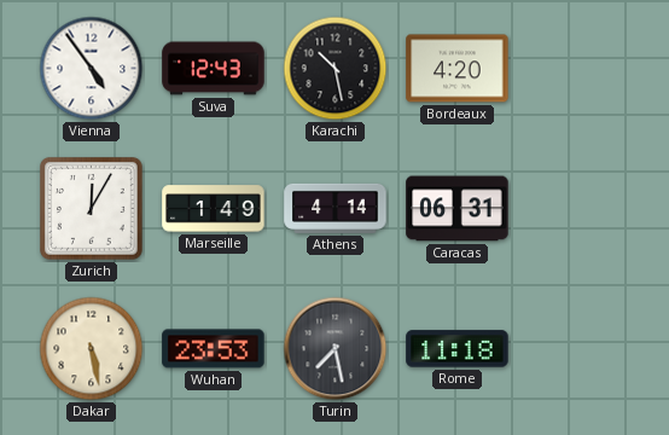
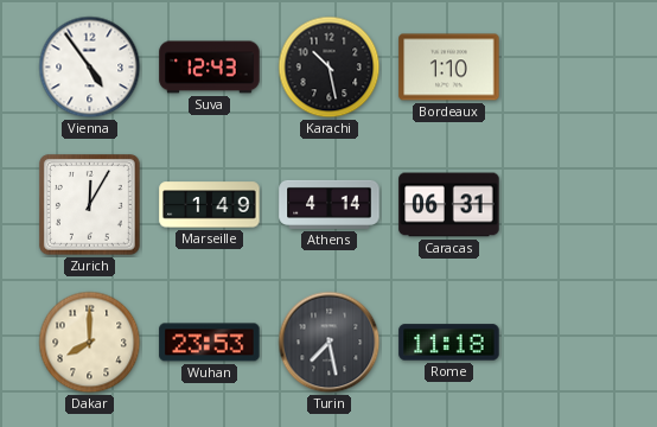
Bordeaux: 4:20 -> 1:10
Dakar: 5:28 -> 8:00
